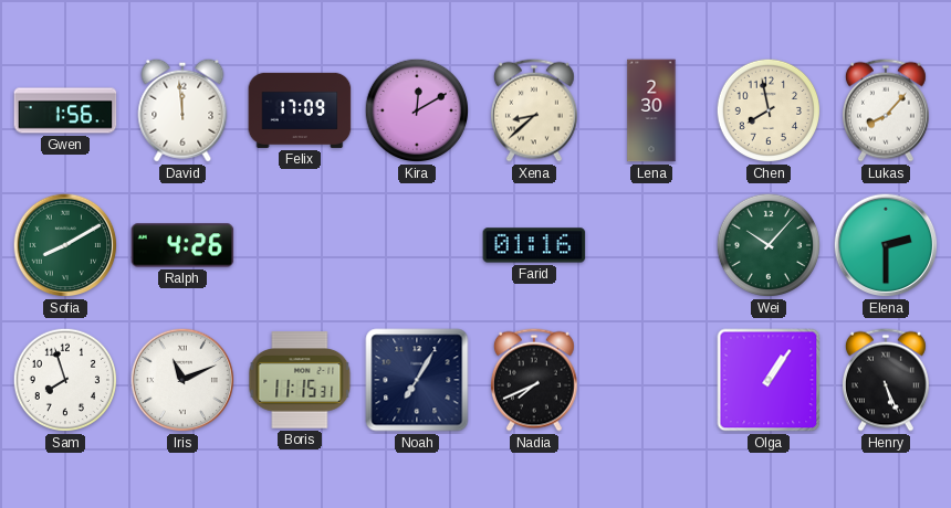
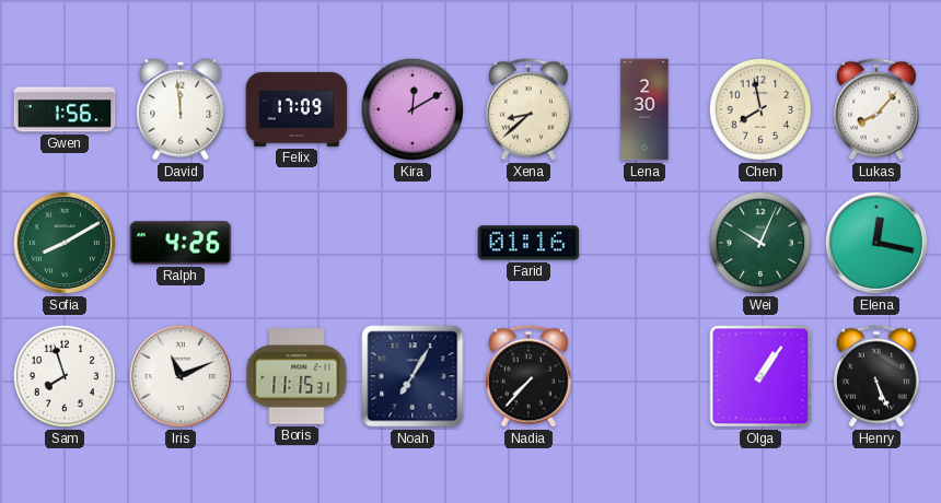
Wei: 10:07 -> 10:04
Elena: 2:30 -> 12:17
Nadia: 7:41 -> 7:37
